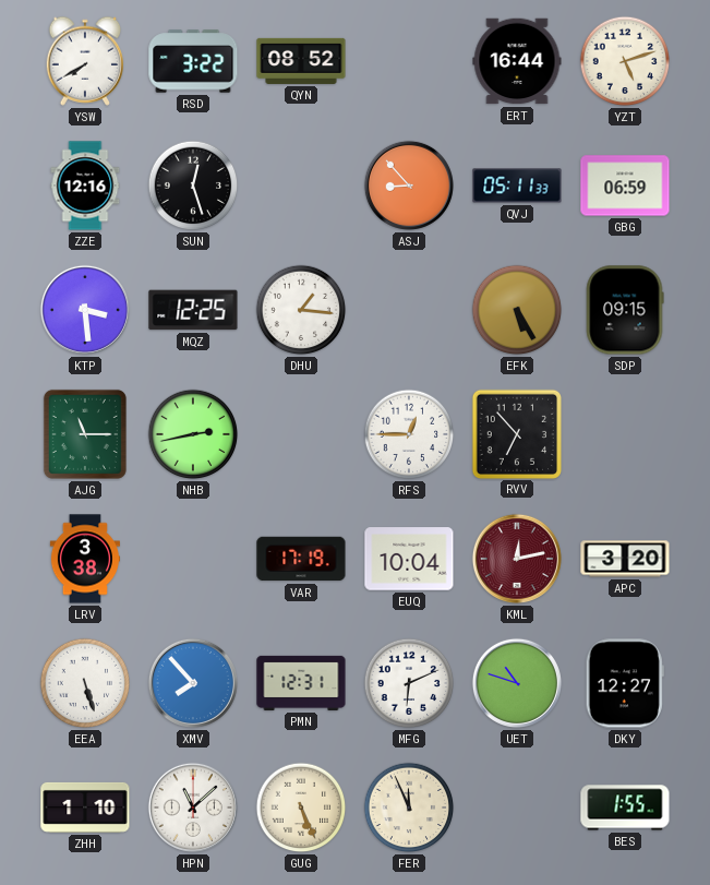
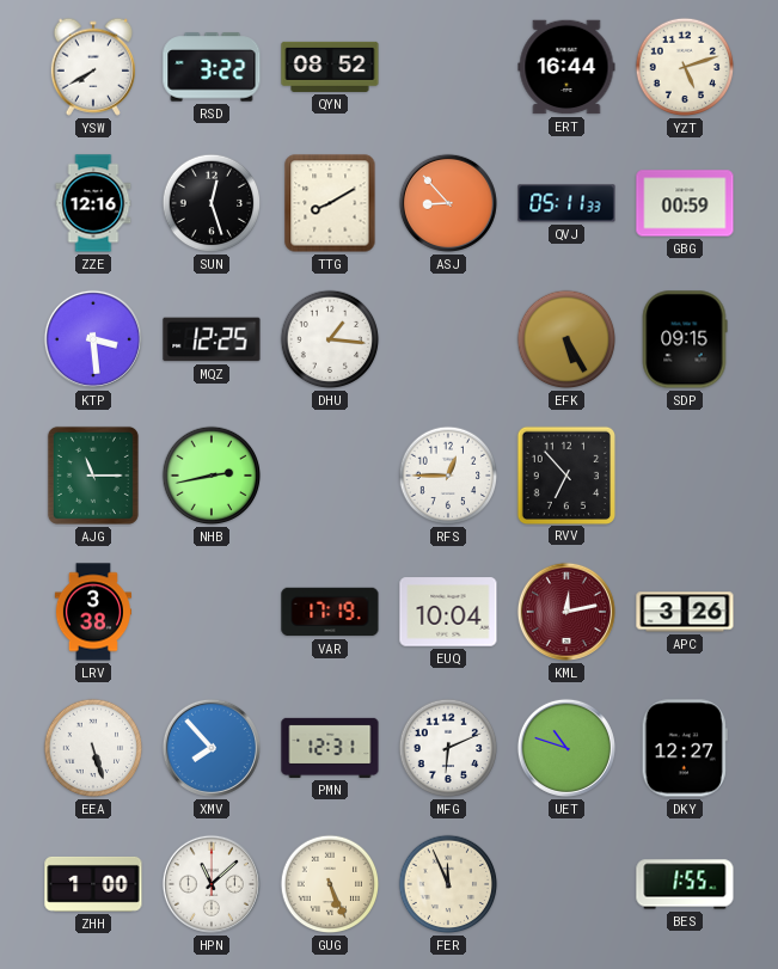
TTG: none -> 8:10
GBG: 06:59 -> 00:59
APC: 3:20 -> 3:26
ZHH: 1:10 -> 1:00
